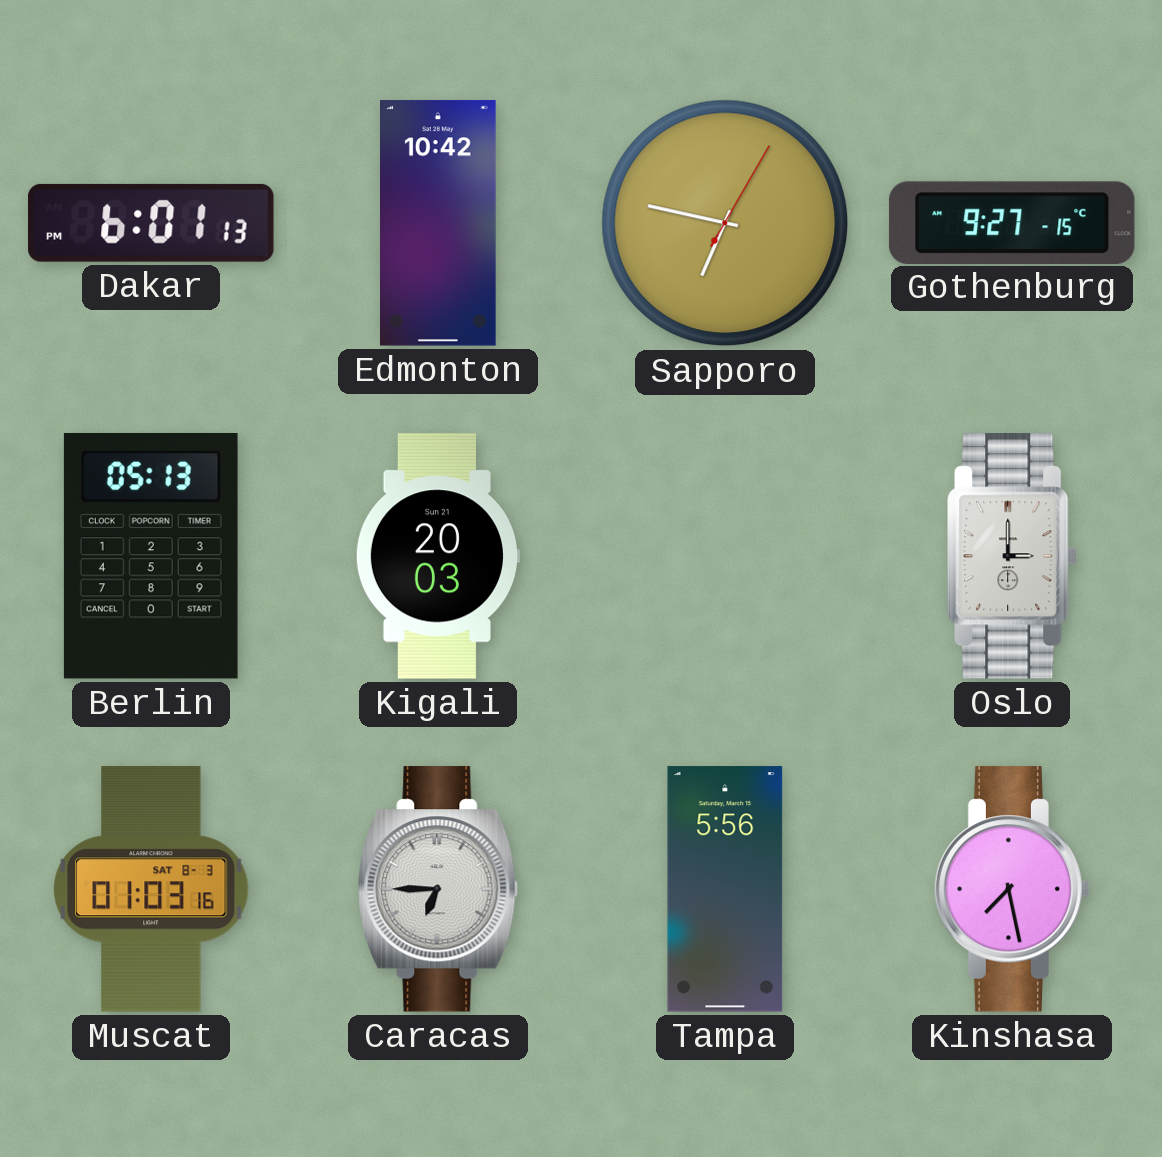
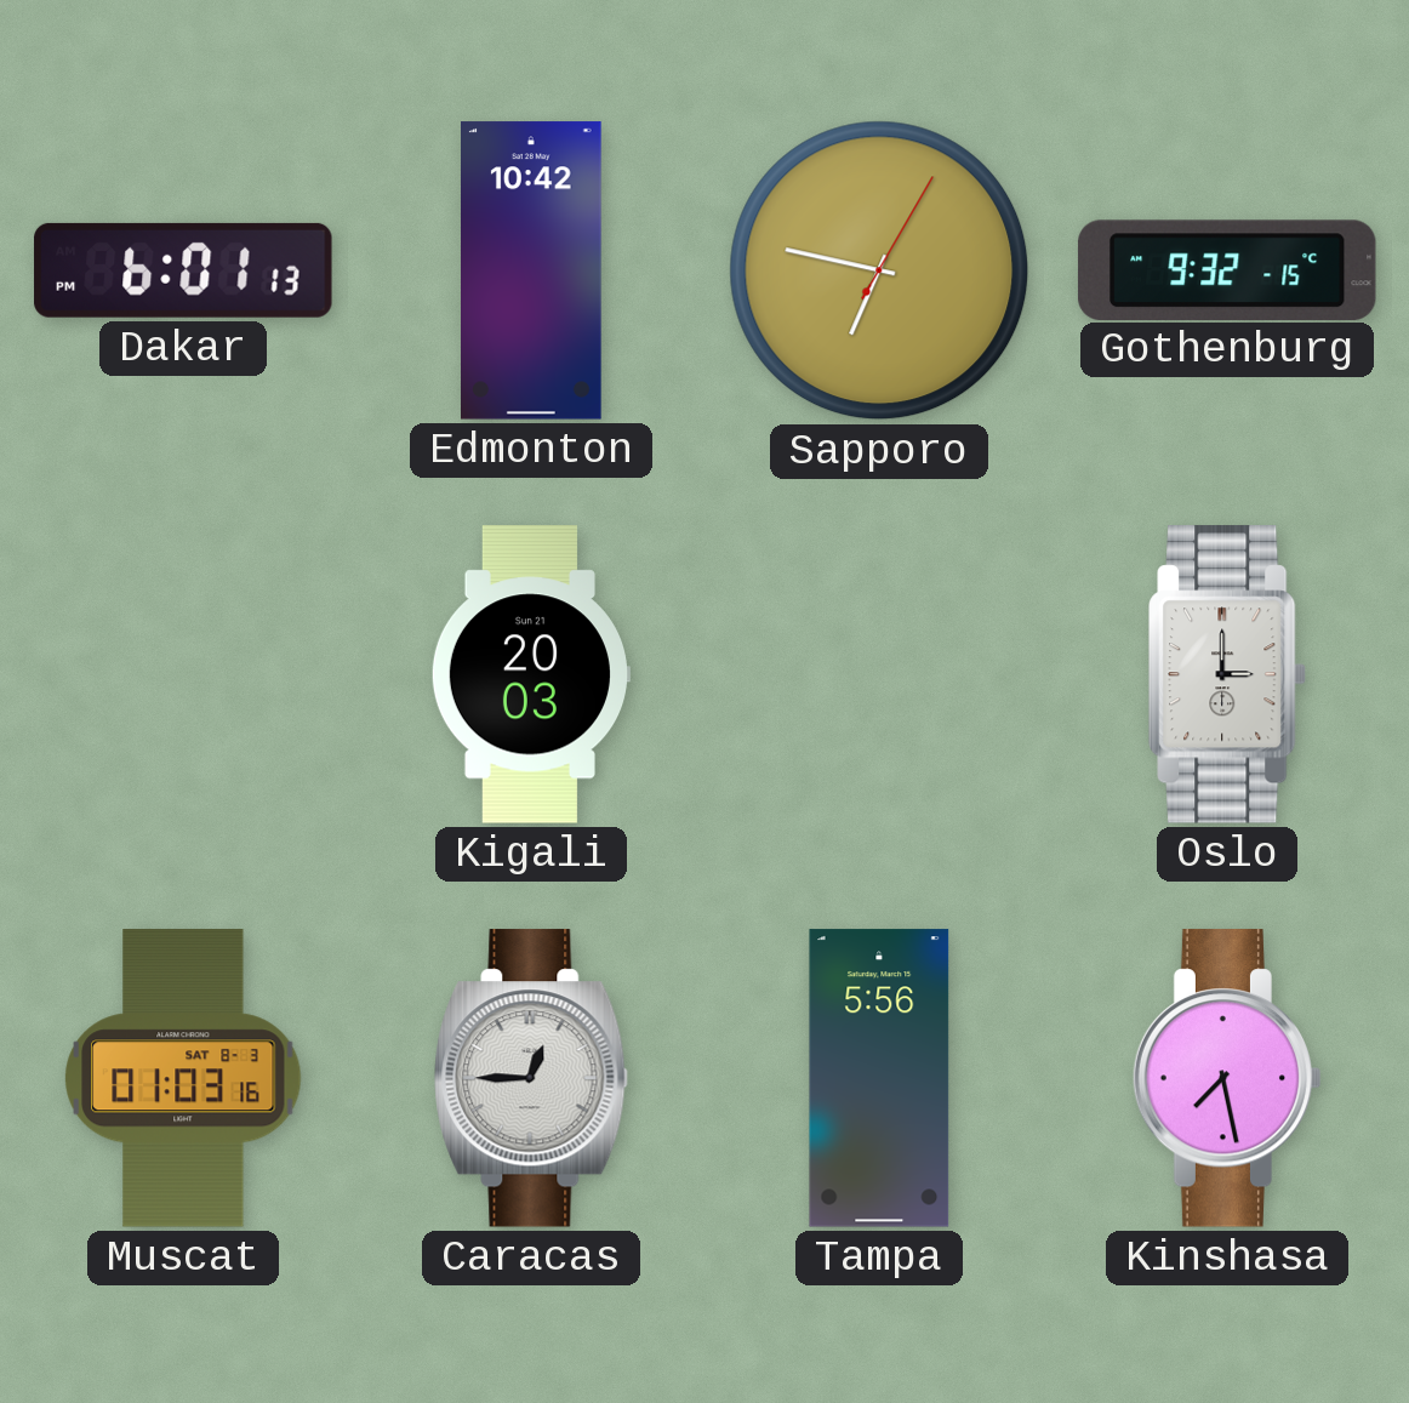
Gothenburg: 9:27 -> 9:32
Berlin: 05:13 -> none
Caracas: 6:45 -> 12:45
